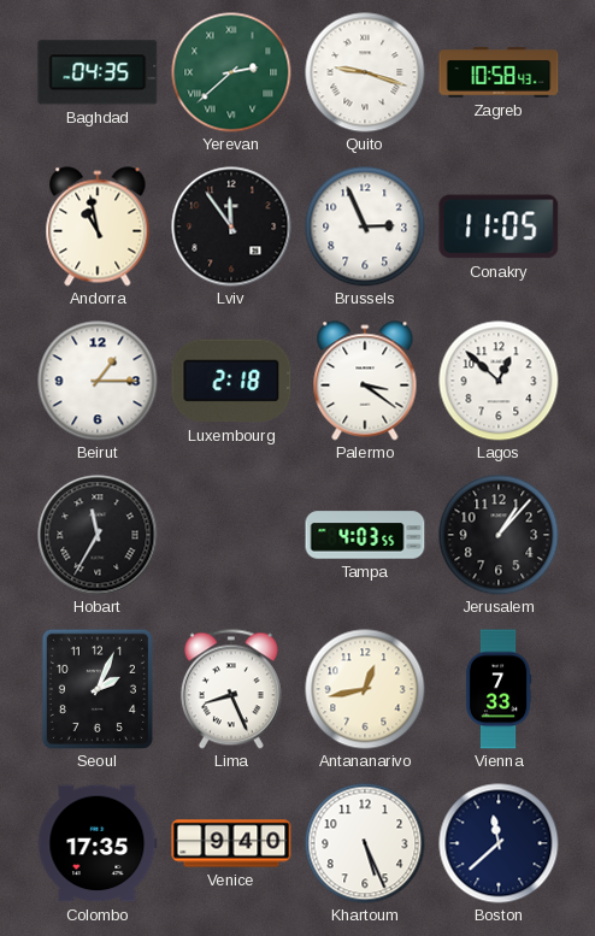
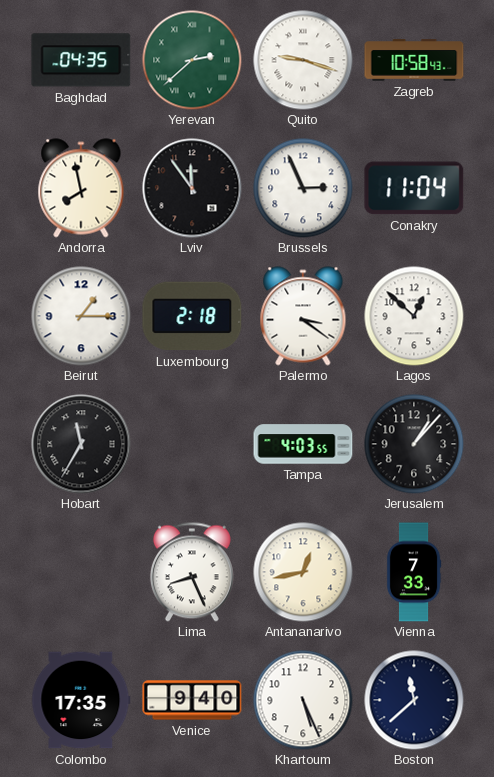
Andorra: 10:58 -> 7:58
Conakry: 11:05 -> 11:04
Seoul: 2:04 -> none
